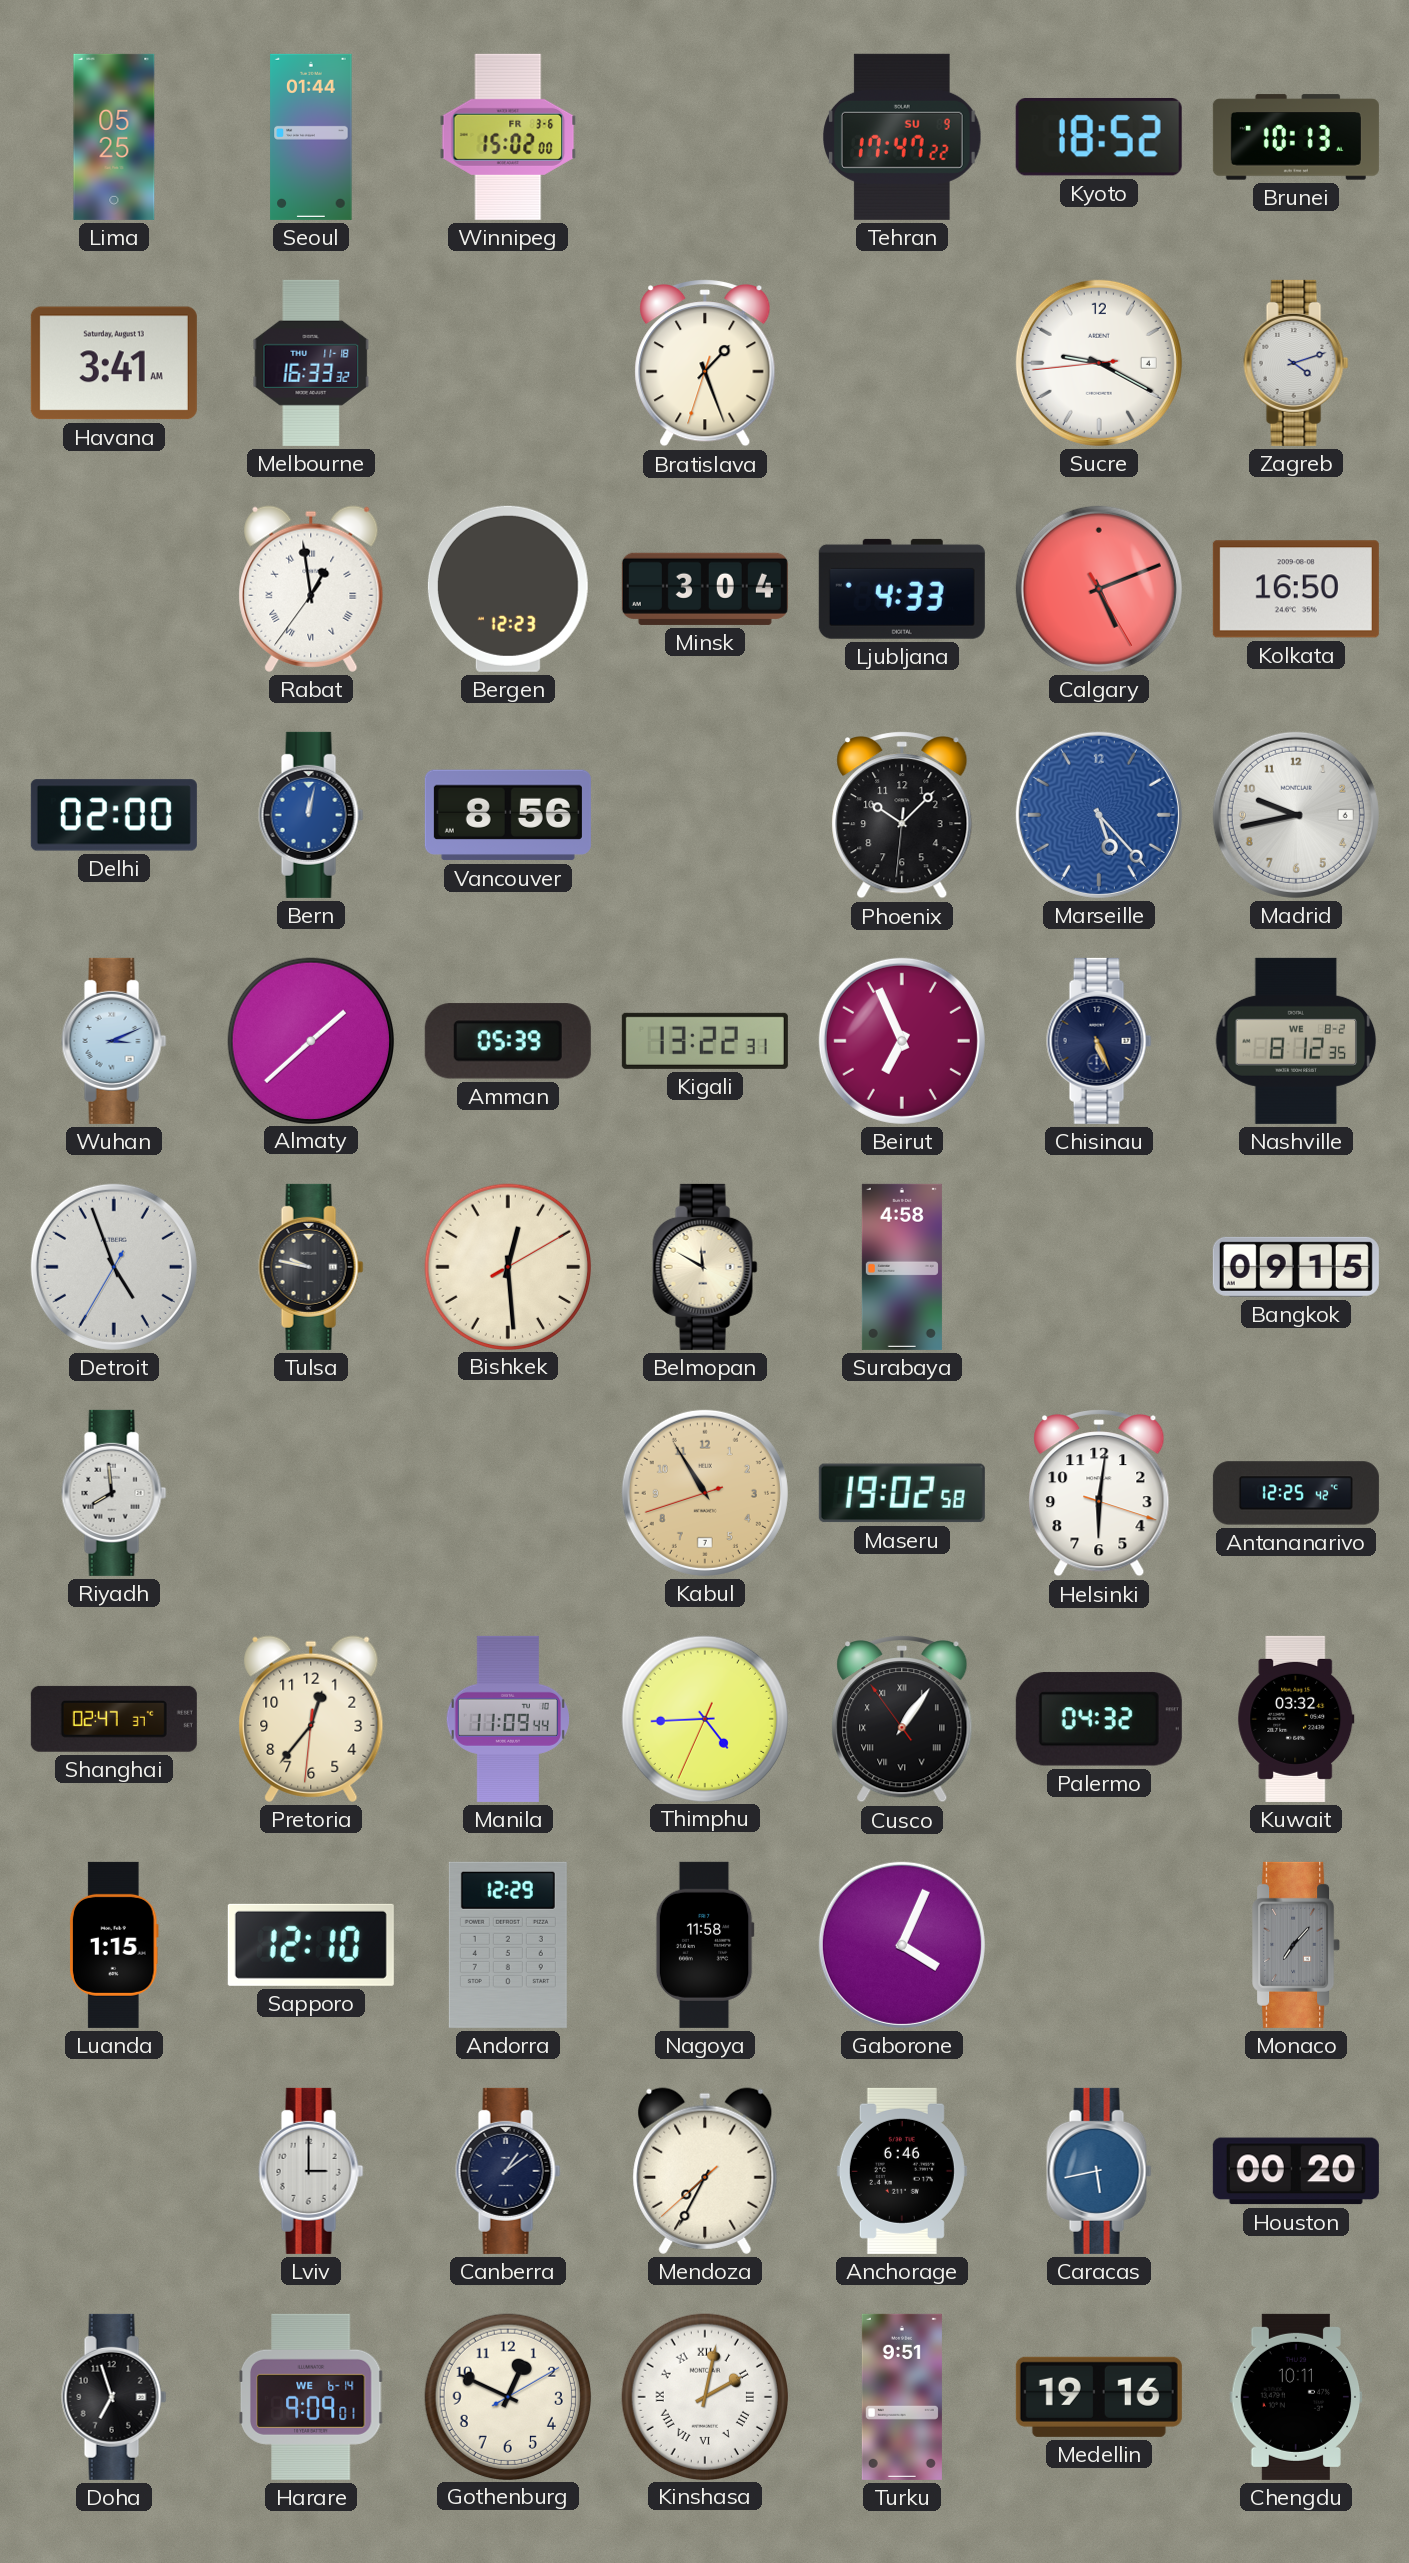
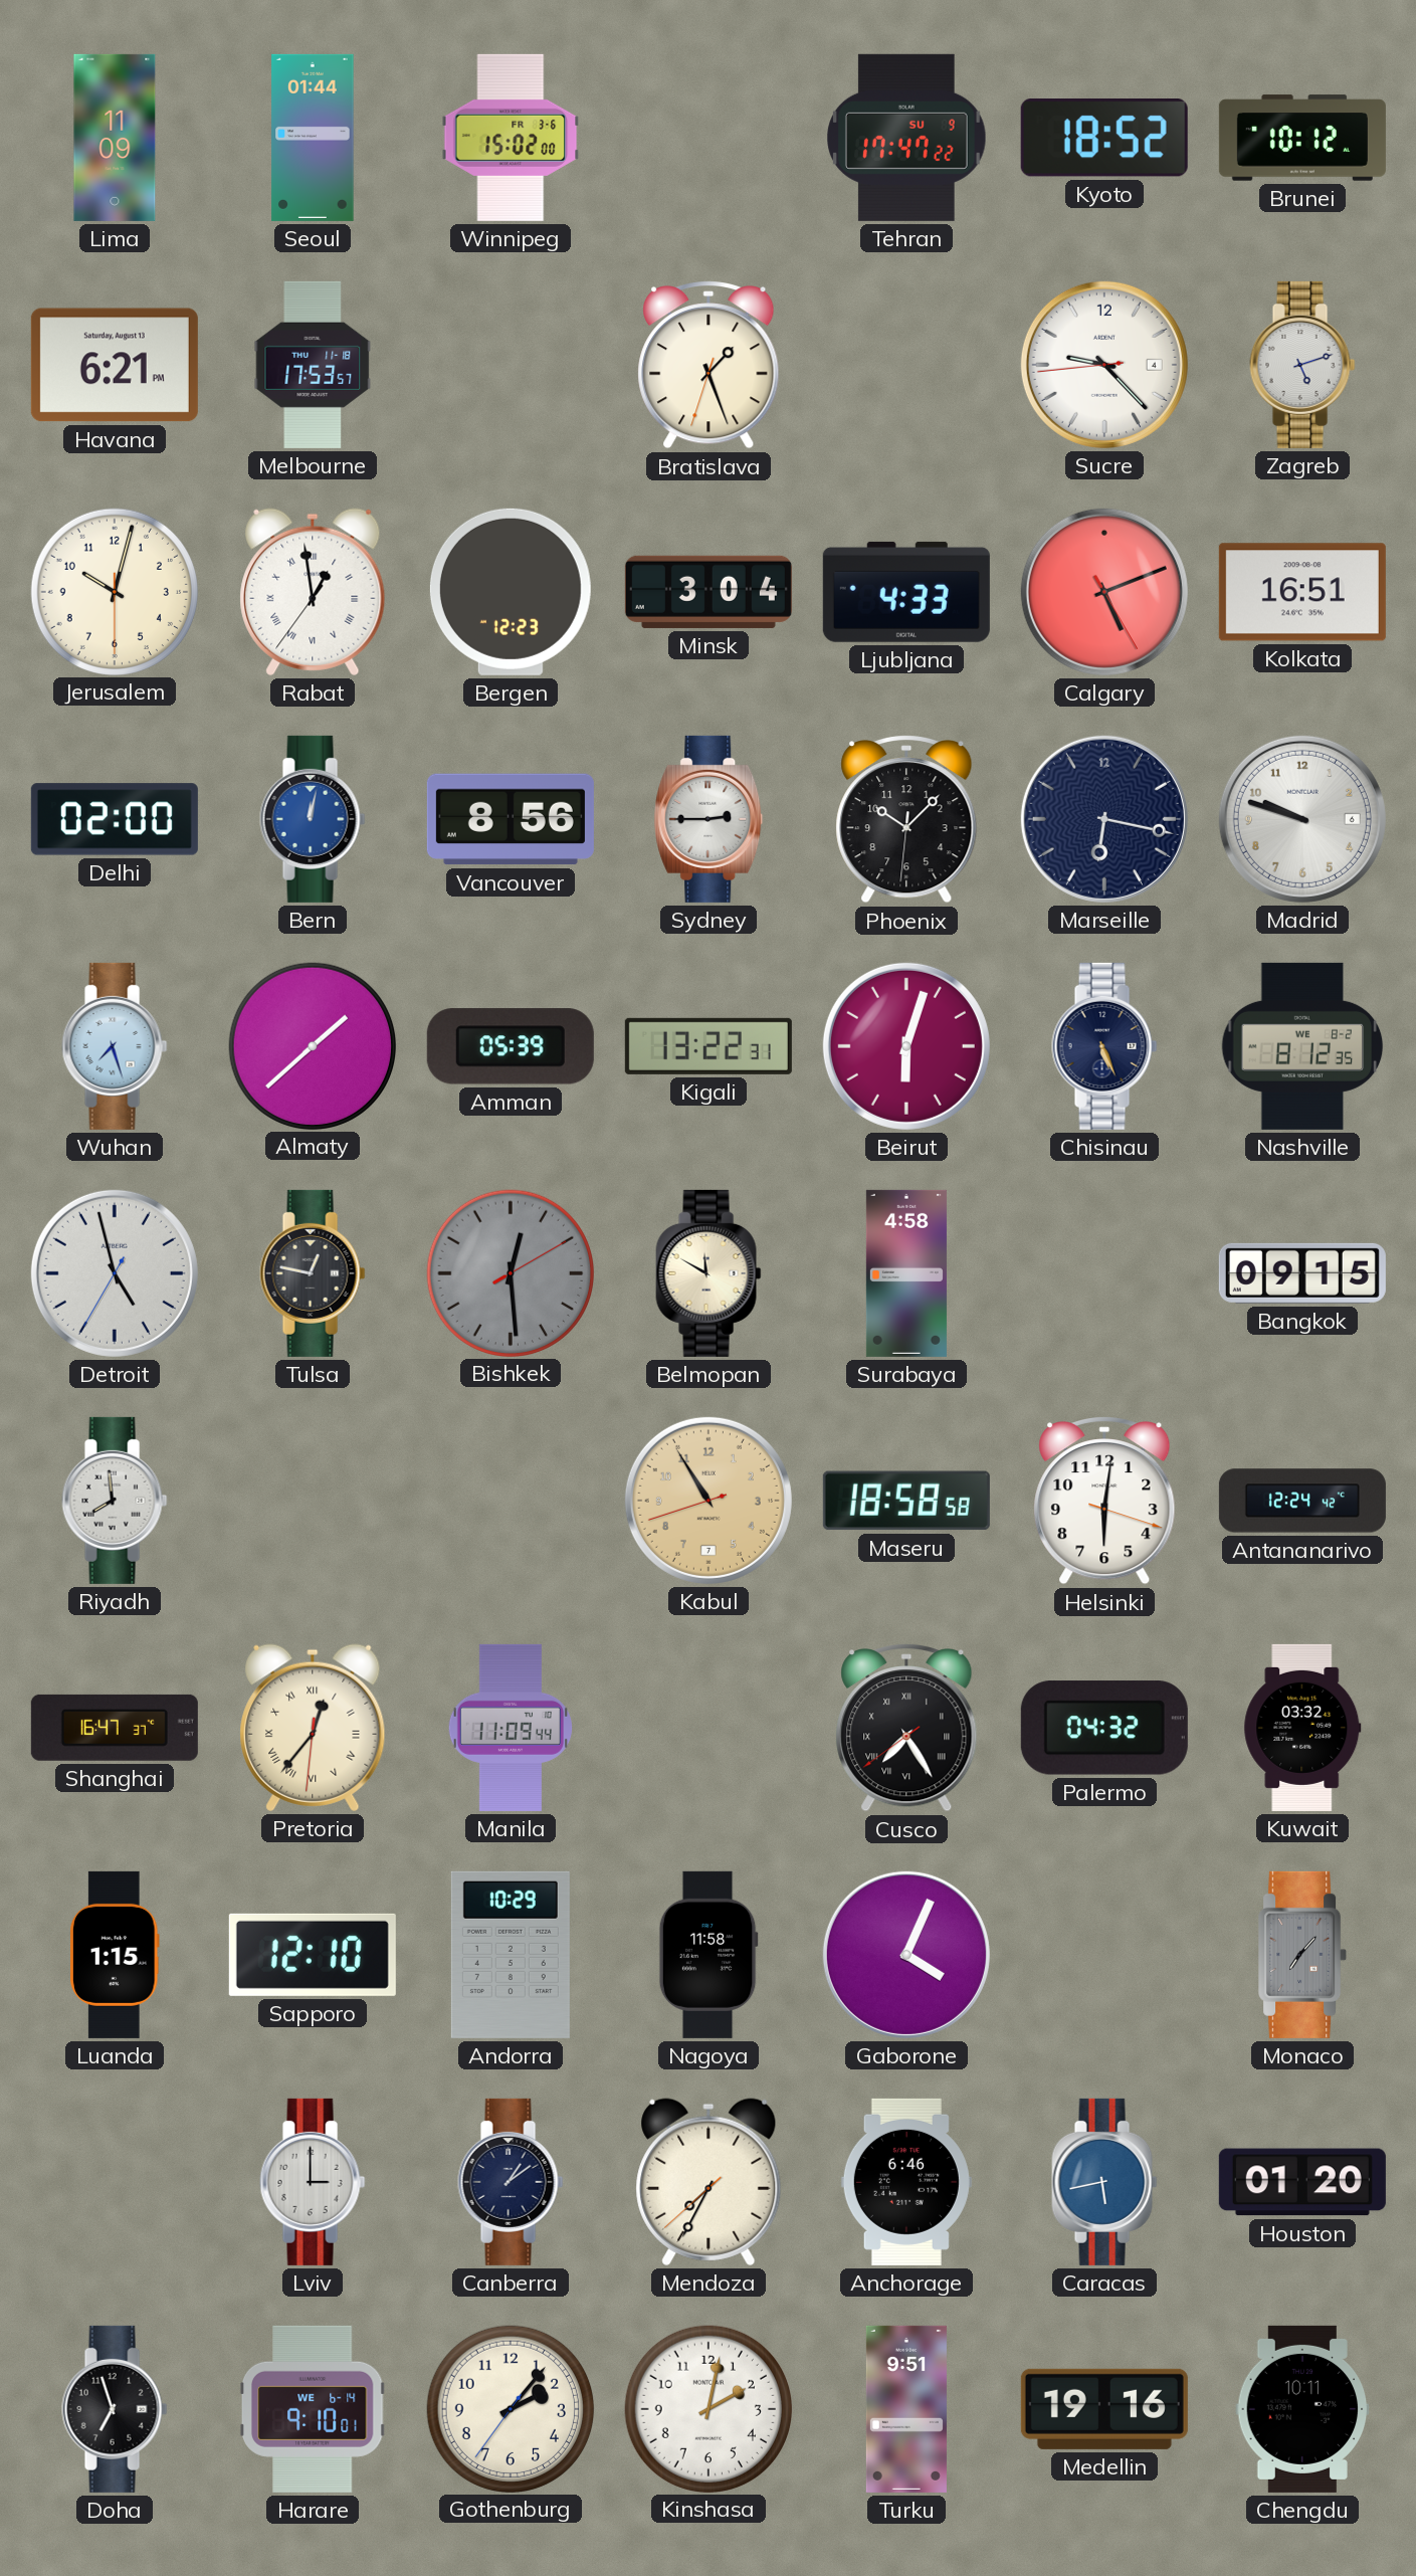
Lima: 05:25 -> 11:09
Brunei: 10:13 -> 10:12
Havana: 3:41 -> 6:21
Melbourne: 16:33 -> 17:53
Sucre: 9:19 -> 9:22
Zagreb: 4:12 -> 5:12
Jerusalem: none -> 10:02
Kolkata: 16:50 -> 16:51
Sydney: none -> 2:45
Marseille: 5:23 -> 6:17
Marseille dial: blue -> navy
Madrid: 9:43 -> 9:48
Wuhan: 3:11 -> 7:27
Beirut: 6:56 -> 6:03
Detroit: 4:56 -> 4:57
Tulsa: 9:47 -> 12:47
Bishkek dial: cream -> grey
Maseru: 19:02 -> 18:58
Antananarivo: 12:25 -> 12:24
Shanghai: 02:47 -> 16:47
Pretoria numerals: Arabic -> Roman
Thimphu: 4:44 -> none
Cusco: 1:05 -> 7:24
Andorra: 12:29 -> 10:29
Houston: 00:20 -> 01:20
Harare: 9:09 -> 9:10
Gothenburg: 12:49 -> 2:06
Kinshasa numerals: Roman -> Arabic
